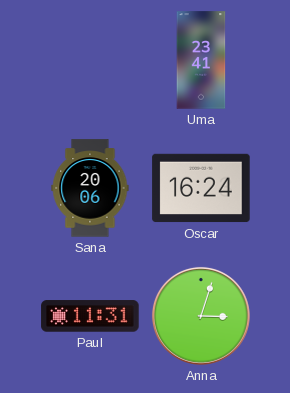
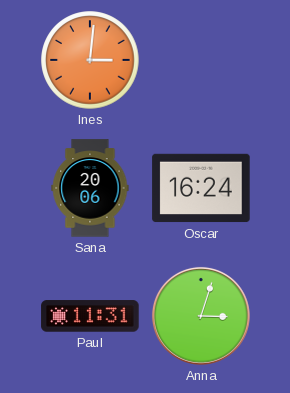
Ines: none -> 3:01
Uma: 23:41 -> none
